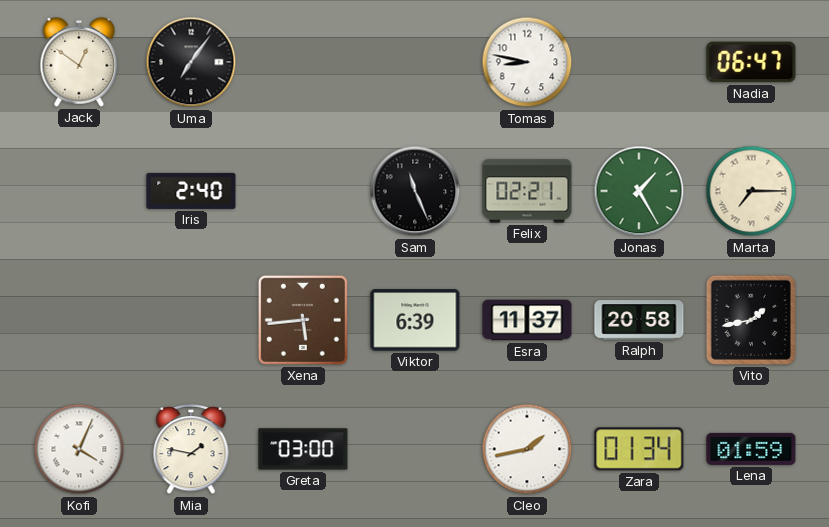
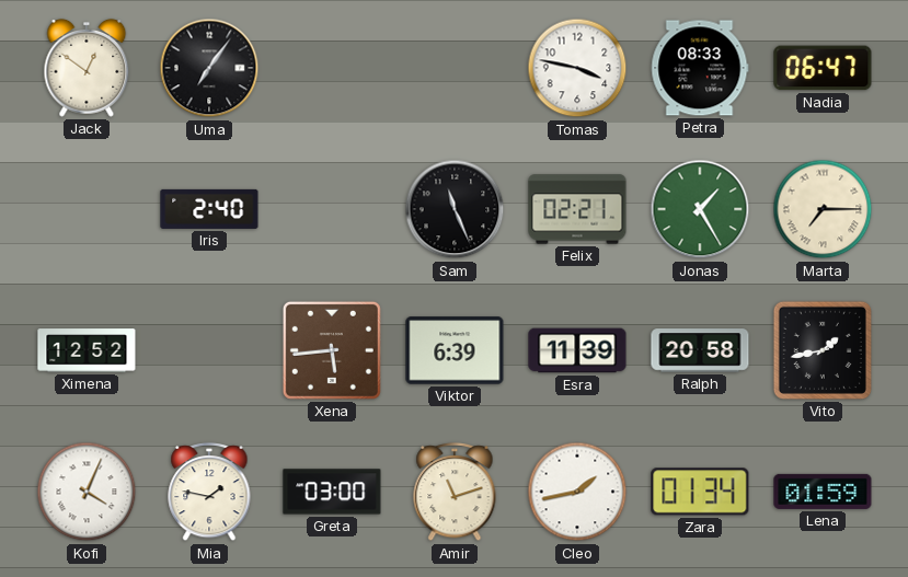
Tomas: 8:47 -> 3:47
Petra: none -> 08:33
Ximena: none -> 12:52
Esra: 11:37 -> 11:39
Amir: none -> 11:12
